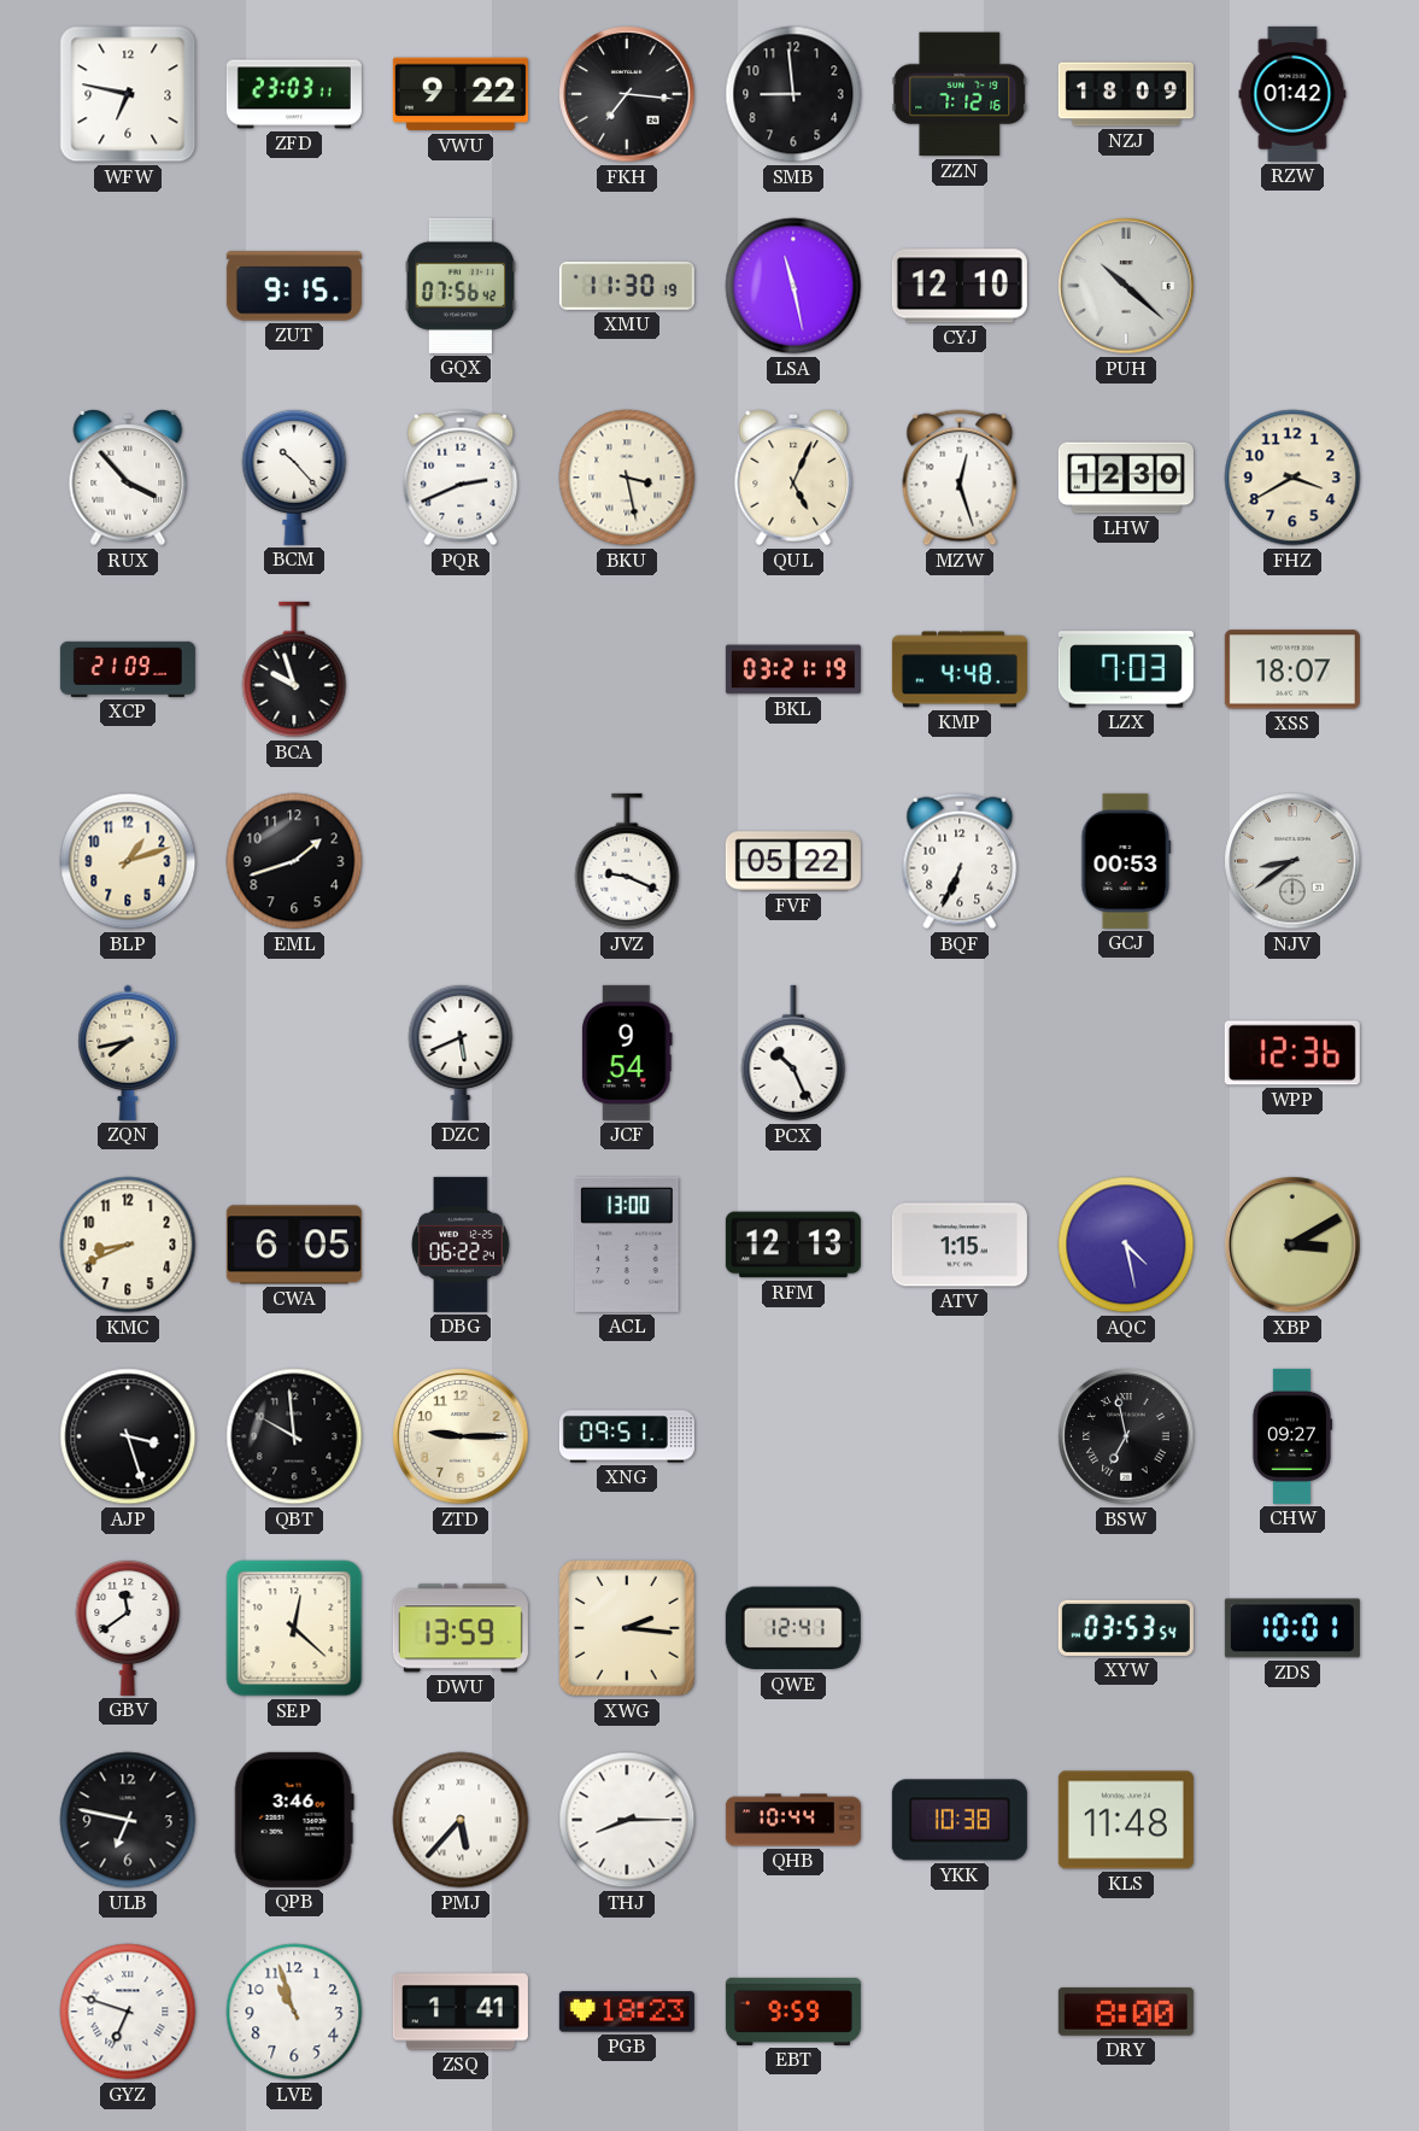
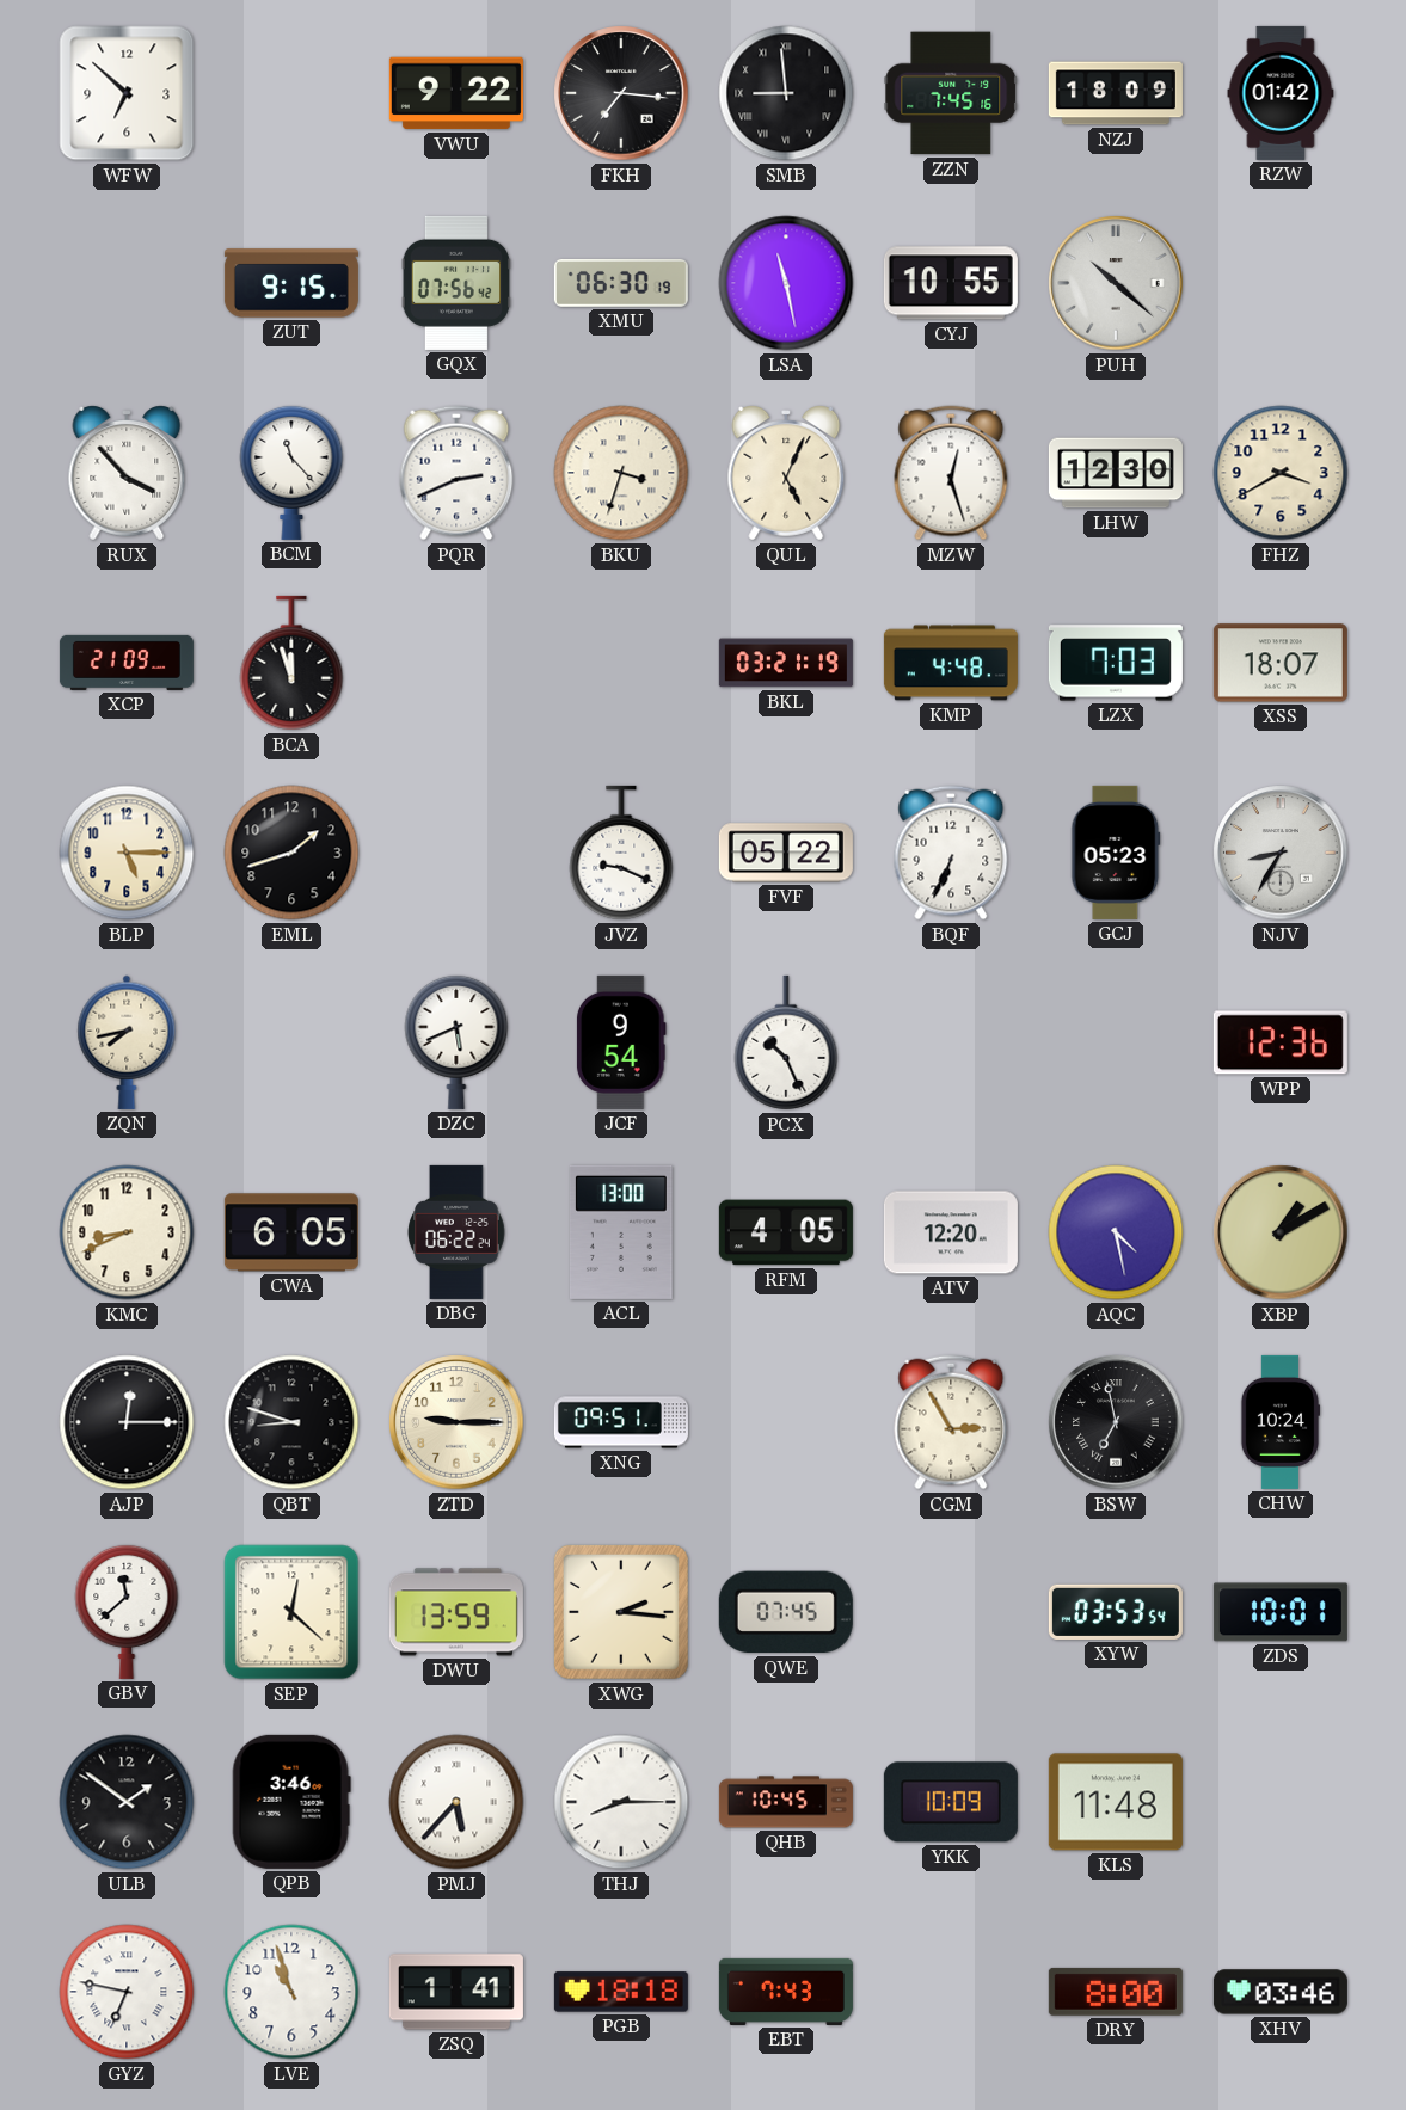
WFW: 6:47 -> 6:52
ZFD: 23:03 -> none
SMB numerals: Arabic -> Roman
ZZN: 7:12 -> 7:45
XMU: 11:30 -> 06:30
CYJ: 12:10 -> 10:55
BCM: 10:23 -> 11:23
BKU: 3:28 -> 3:33
BCA: 9:57 -> 11:57
BLP: 1:12 -> 5:15
GCJ: 00:53 -> 05:23
NJV: 8:39 -> 8:35
RFM: 12:13 -> 4:05
ATV: 1:15 -> 12:20
XBP: 3:10 -> 1:10
AJP: 3:27 -> 12:15
QBT: 9:59 -> 8:48
CGM: none -> 2:55
CHW: 09:27 -> 10:24
GBV: 11:39 -> 11:38
QWE: 12:41 -> 07:45
ULB: 6:47 -> 1:51
QHB: 10:44 -> 10:45
YKK: 10:38 -> 10:09
GYZ: 6:48 -> 6:47
PGB: 18:23 -> 18:18
EBT: 9:59 -> 7:43
XHV: none -> 03:46
